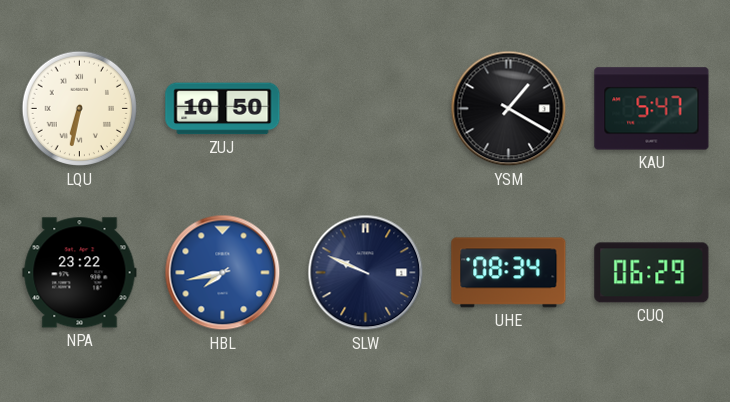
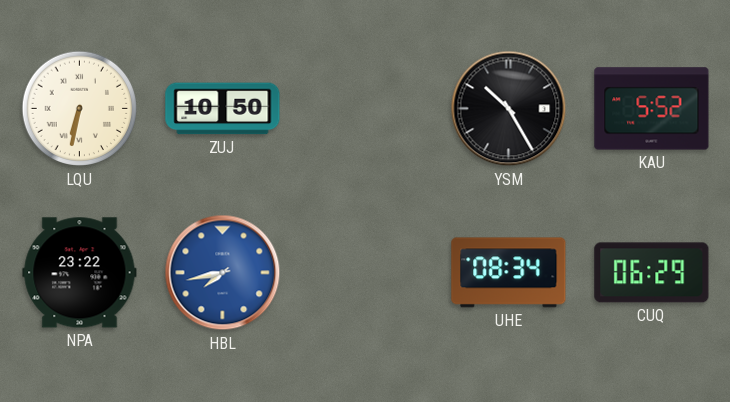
YSM: 1:20 -> 10:25
KAU: 5:47 -> 5:52
SLW: 9:49 -> none
